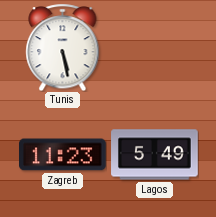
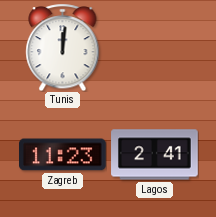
Tunis: 5:28 -> 12:01
Lagos: 5:49 -> 2:41
